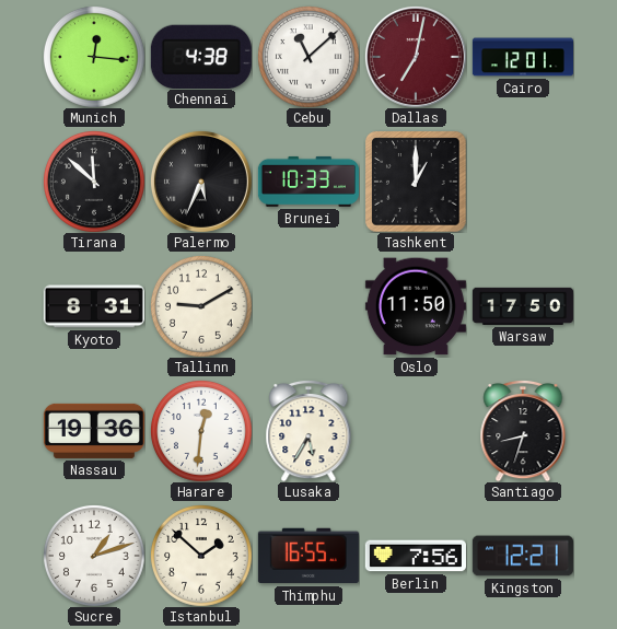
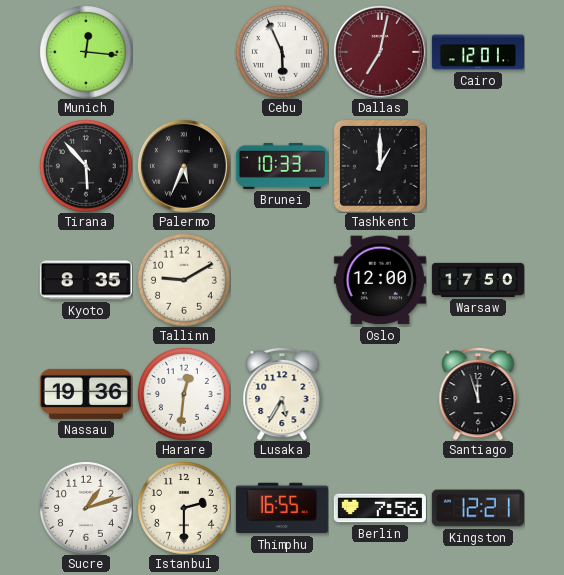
Chennai: 4:38 -> none
Cebu: 11:08 -> 5:56
Tirana: 11:52 -> 5:53
Kyoto: 8:31 -> 8:35
Oslo: 11:50 -> 12:00
Santiago: 8:33 -> 11:57
Istanbul: 1:52 -> 2:30
